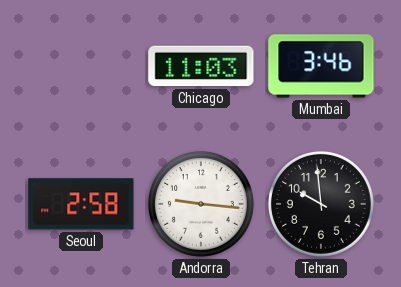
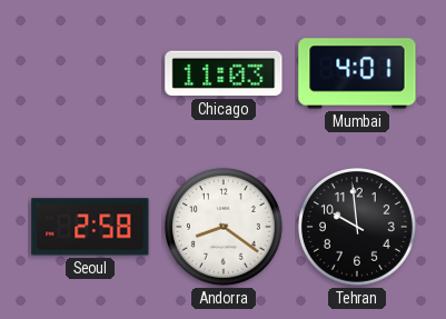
Mumbai: 3:46 -> 4:01
Andorra: 9:16 -> 8:21
